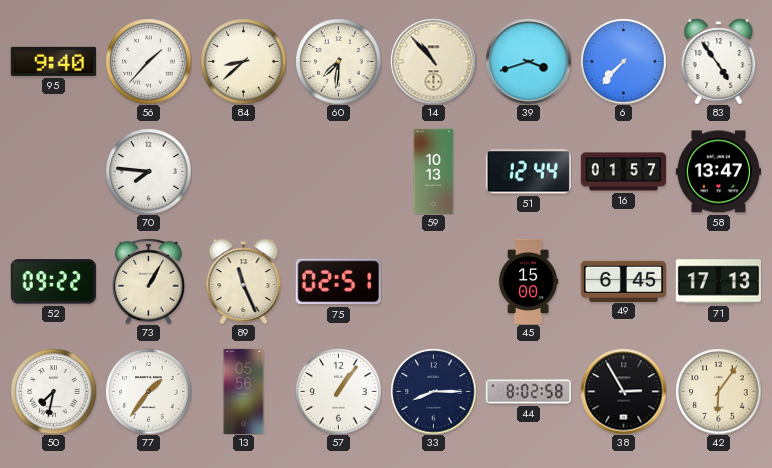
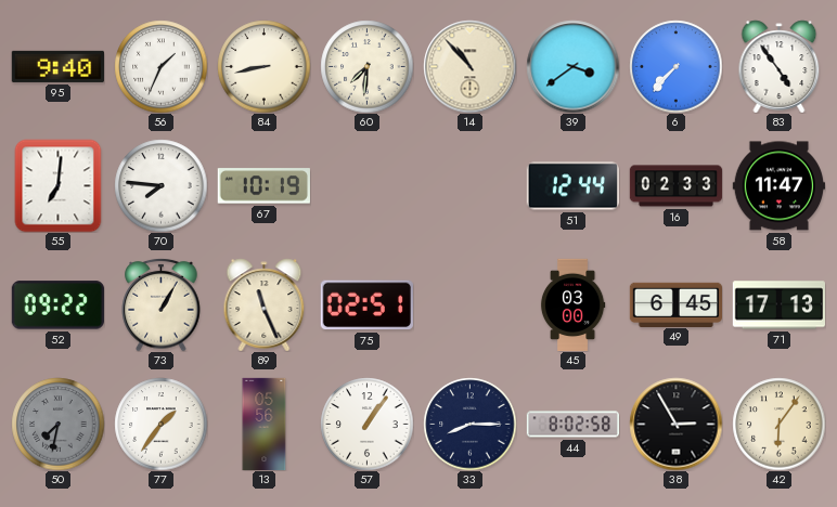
56: 1:37 -> 1:34
84: 8:38 -> 8:43
39: 3:42 -> 3:39
55: none -> 7:01
67: none -> 10:19
59: 10:13 -> none
16: 01:57 -> 02:33
58: 13:47 -> 11:47
45: 15:00 -> 03:00
50 dial: white -> grey
